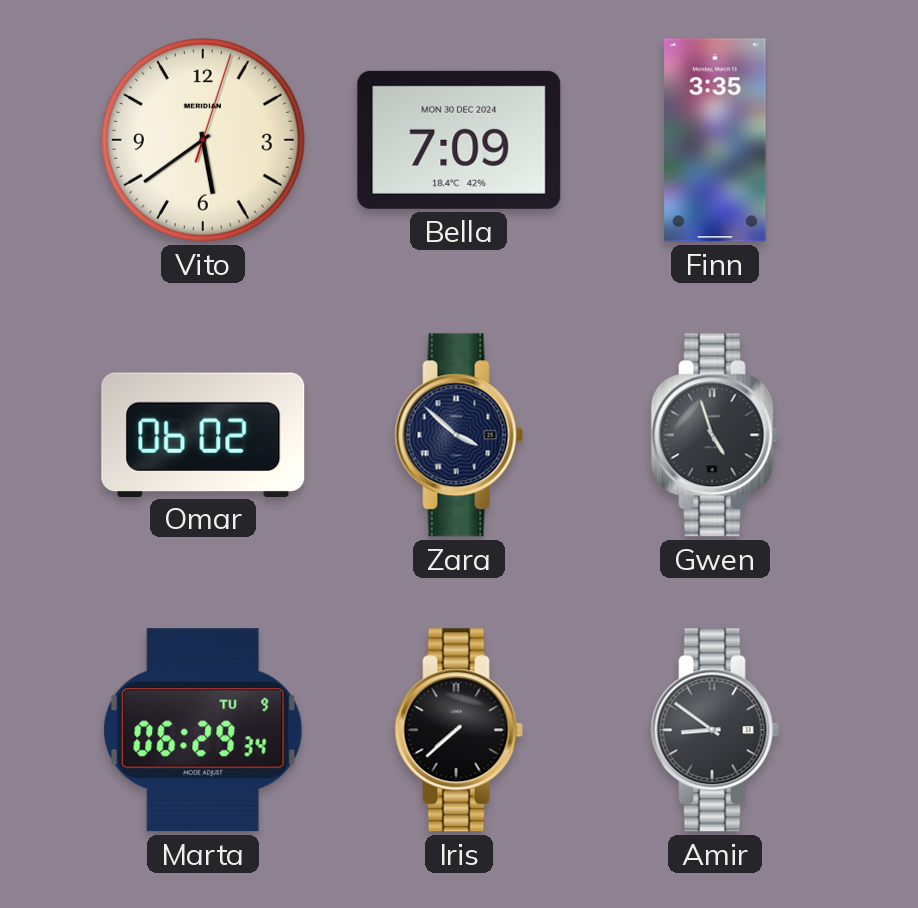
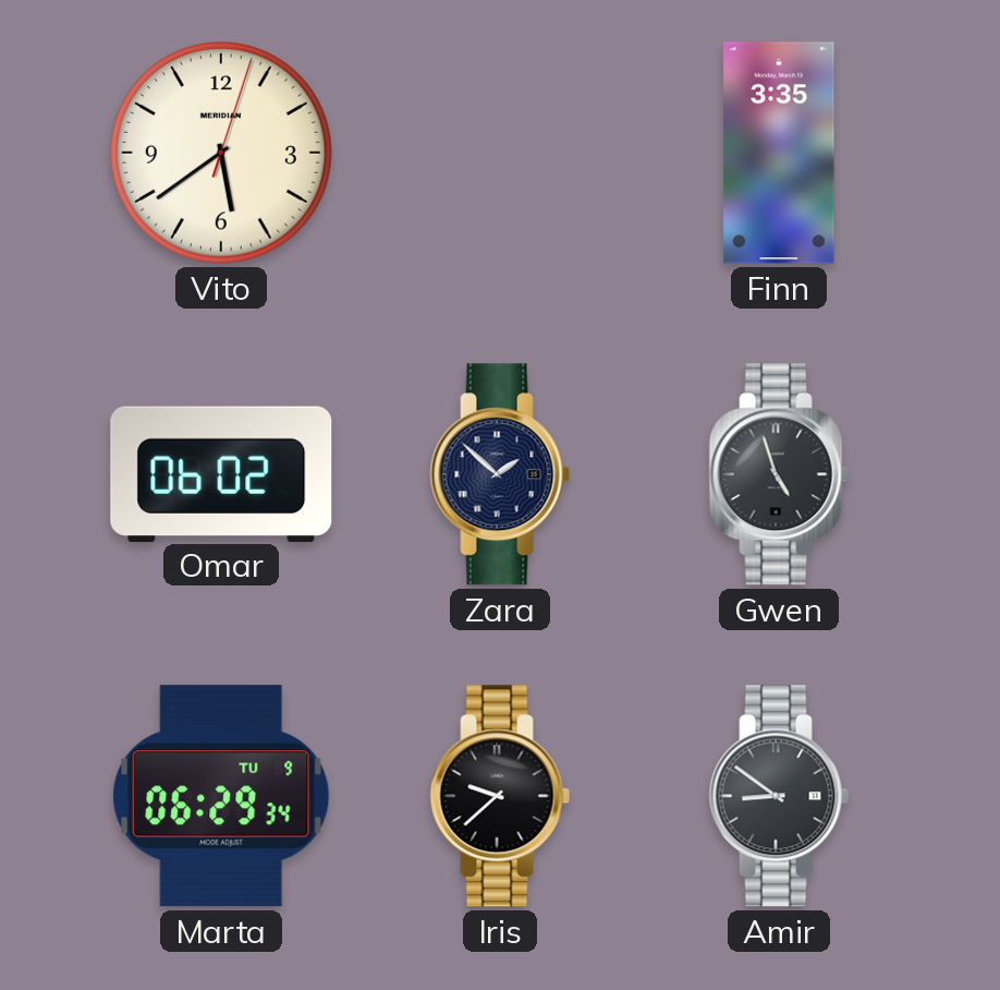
Bella: 7:09 -> none
Zara: 3:52 -> 1:52
Iris: 7:38 -> 9:38
